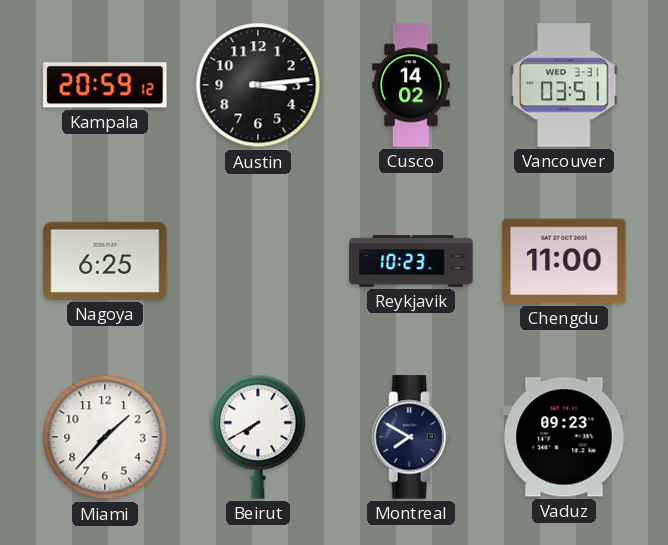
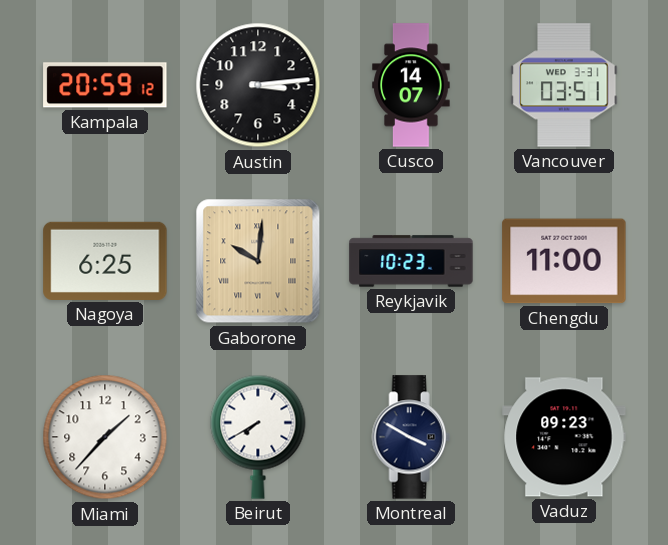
Cusco: 14:02 -> 14:07
Gaborone: none -> 10:01
Montreal: 7:50 -> 3:50
